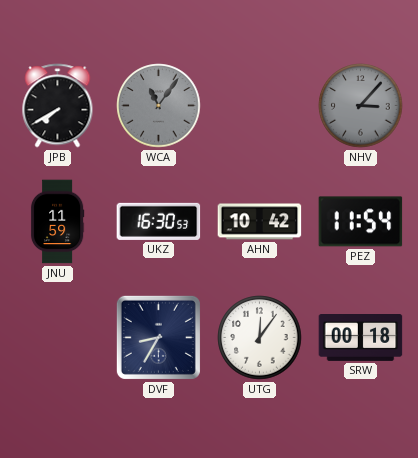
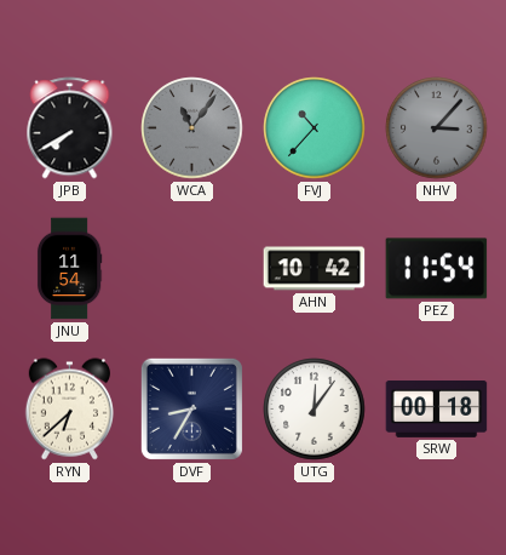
FVJ: none -> 10:37
JNU: 11:59 -> 11:54
UKZ: 16:30 -> none
RYN: none -> 6:38
